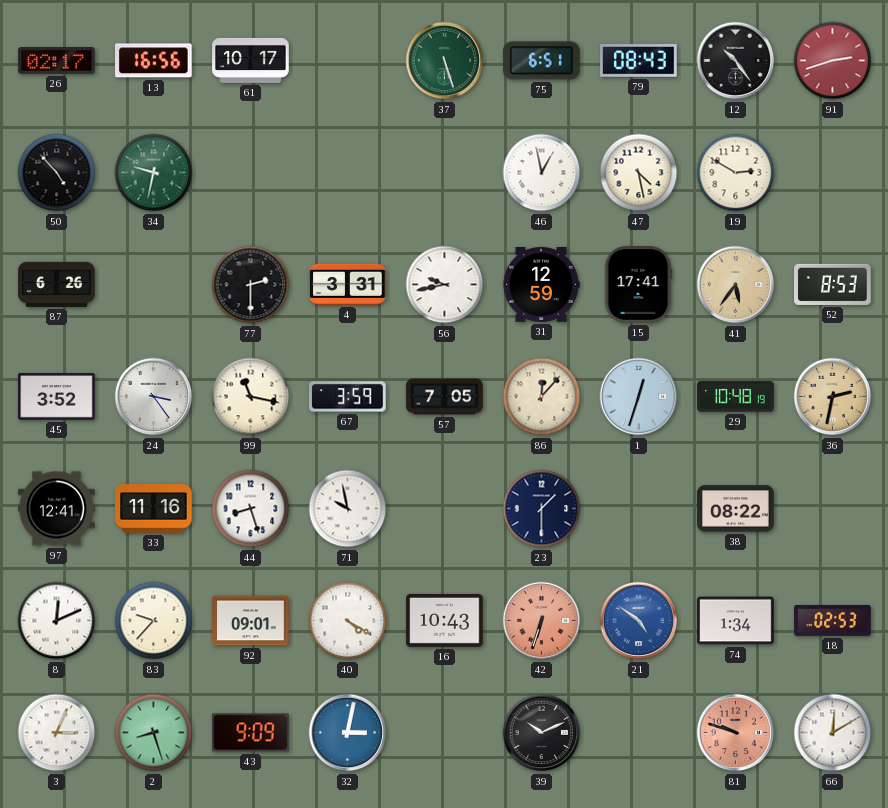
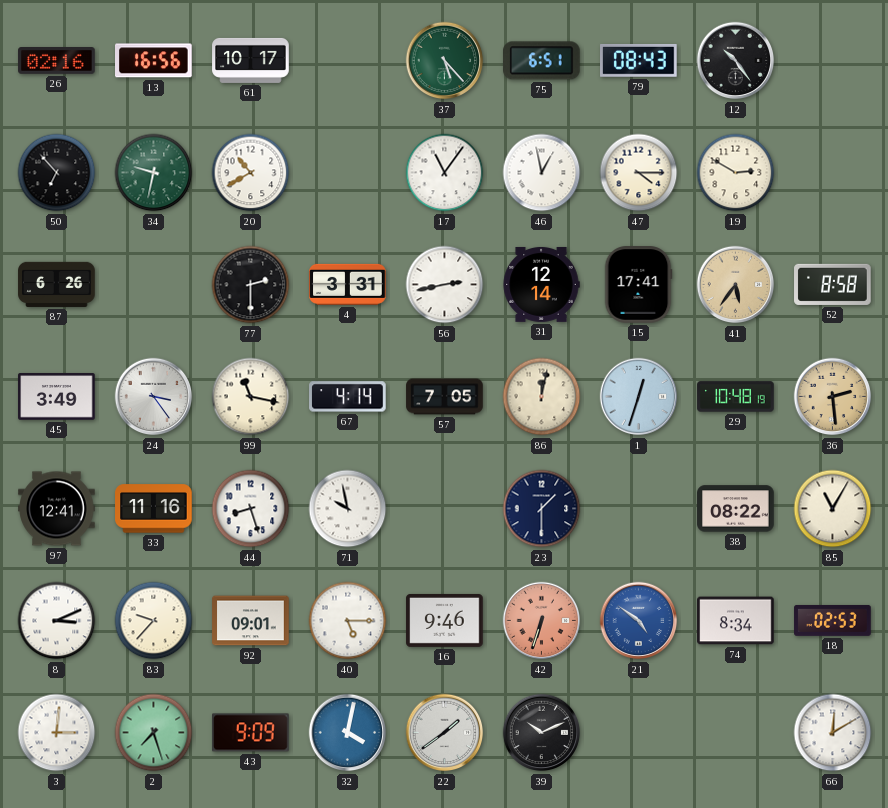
26: 02:17 -> 02:16
37: 5:27 -> 5:23
91: 2:42 -> none
50: 4:53 -> 6:53
20: none -> 10:40
17: none -> 11:06
47: 4:28 -> 4:15
56: 9:43 -> 2:43
31: 12:59 -> 12:14
52: 8:53 -> 8:58
45: 3:52 -> 3:49
67: 3:59 -> 4:14
86: 12:07 -> 12:02
36: 2:32 -> 2:29
85: none -> 11:05
8: 12:11 -> 3:11
40: 4:20 -> 5:15
16: 10:43 -> 9:46
74: 1:34 -> 8:34
3: 3:04 -> 3:01
2: 8:27 -> 7:27
32: 3:02 -> 4:02
22: none -> 1:39
81: 9:48 -> none
